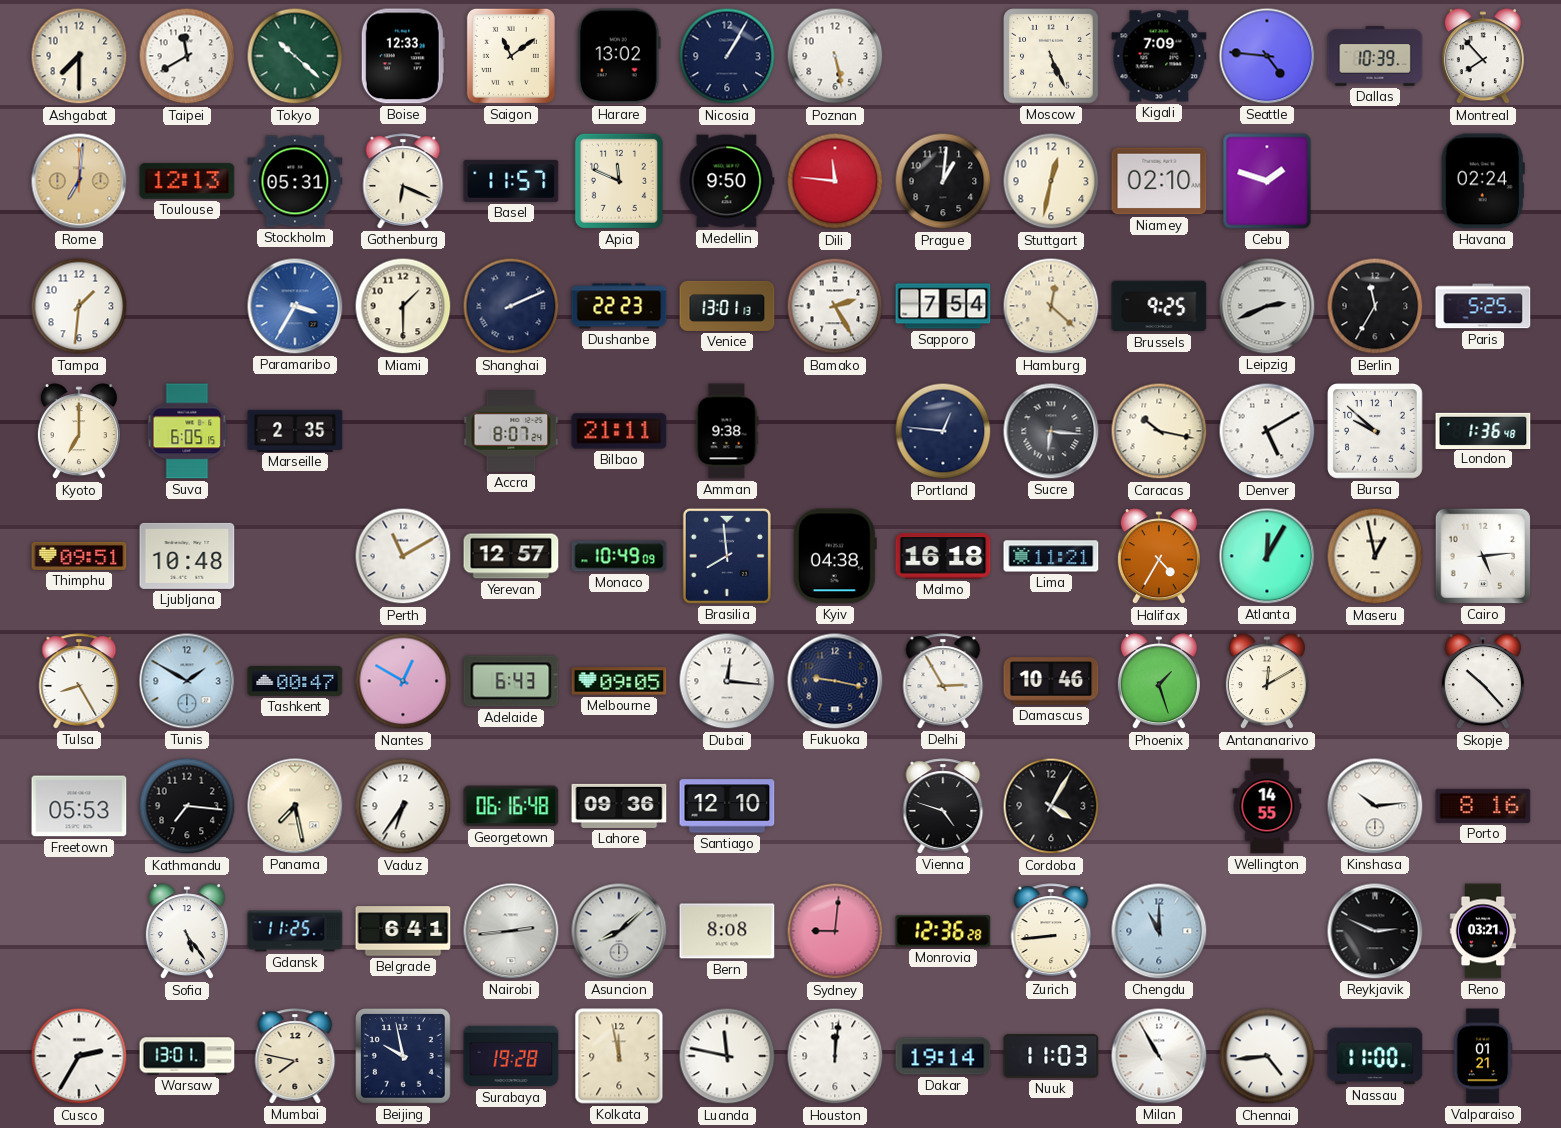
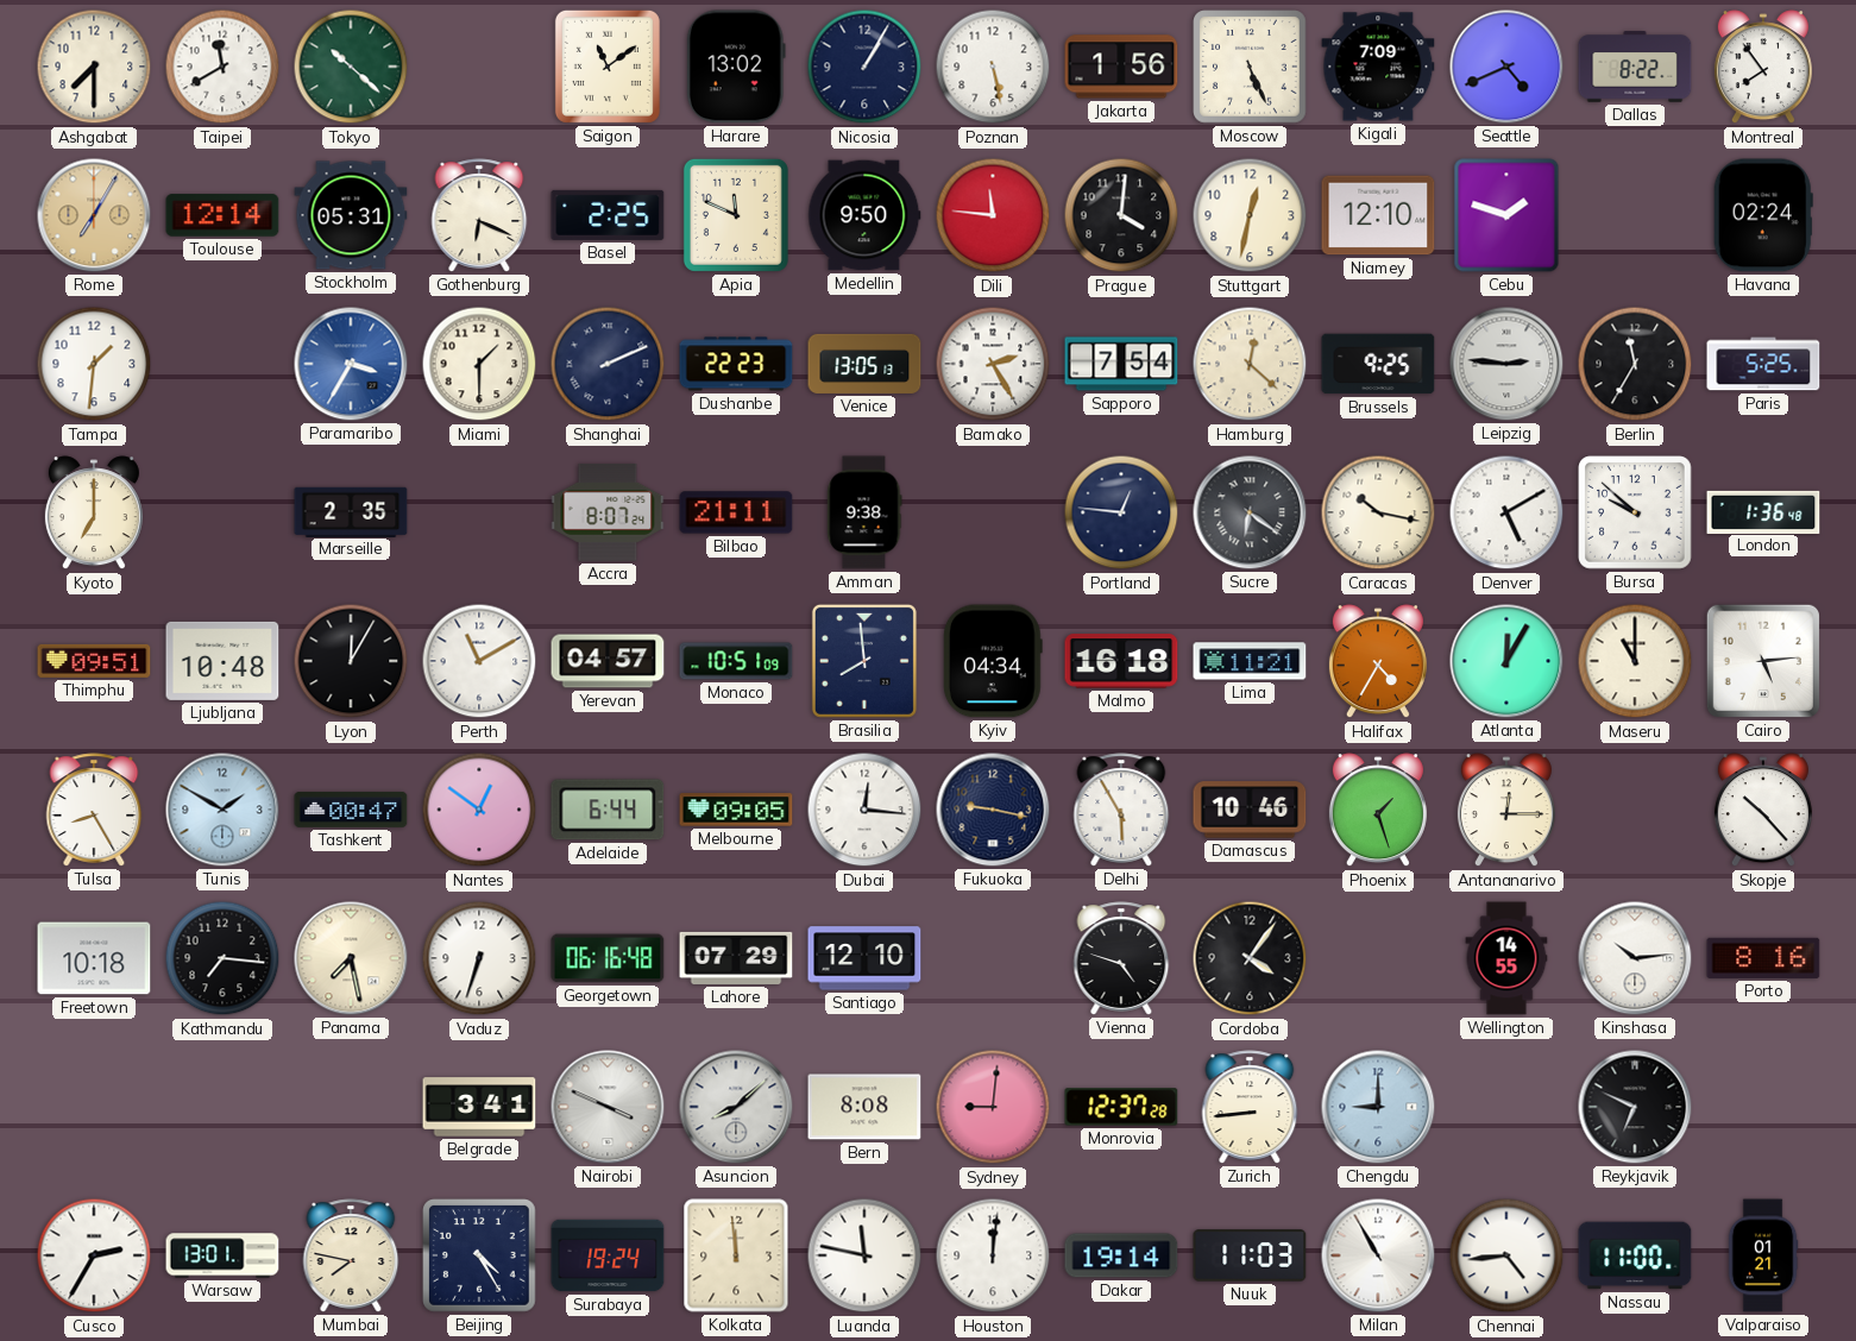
Boise: 12:33 -> none
Jakarta: none -> 1:56
Seattle: 4:46 -> 4:41
Dallas: 10:39 -> 8:22
Montreal: 7:53 -> 7:54
Rome: 7:01 -> 7:05
Toulouse: 12:13 -> 12:14
Basel: 11:57 -> 2:25
Prague: 1:01 -> 4:01
Niamey: 02:10 -> 12:10
Venice: 13:01 -> 13:05
Leipzig: 2:41 -> 2:46
Suva: 6:05 -> none
Sucre: 6:16 -> 6:21
Lyon: none -> 12:05
Yerevan: 12:57 -> 04:57
Monaco: 10:49 -> 10:51
Kyiv: 04:38 -> 04:34
Maseru: 12:58 -> 11:00
Nantes: 12:50 -> 12:51
Adelaide: 6:43 -> 6:44
Delhi: 2:55 -> 5:55
Antananarivo: 12:10 -> 12:15
Freetown: 05:53 -> 10:18
Vaduz: 6:36 -> 6:33
Lahore: 09:36 -> 07:29
Cordoba: 4:05 -> 4:06
Sofia: 5:24 -> none
Gdansk: 11:25 -> none
Belgrade: 6:41 -> 3:41
Nairobi: 2:44 -> 3:49
Monrovia: 12:36 -> 12:37
Chengdu: 11:00 -> 9:00
Reykjavik: 2:49 -> 6:49
Reno: 03:21 -> none
Beijing: 9:58 -> 4:25
Surabaya: 19:28 -> 19:24
Kolkata: 11:58 -> 11:59
